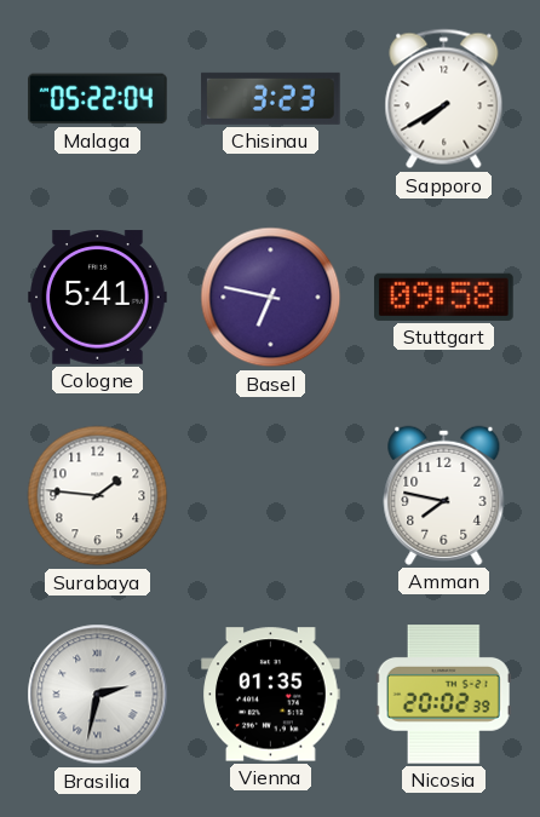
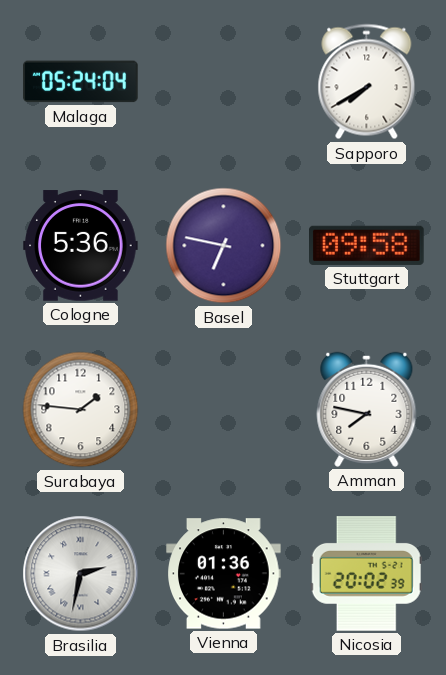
Malaga: 05:22 -> 05:24
Chisinau: 3:23 -> none
Cologne: 5:41 -> 5:36
Vienna: 01:35 -> 01:36
